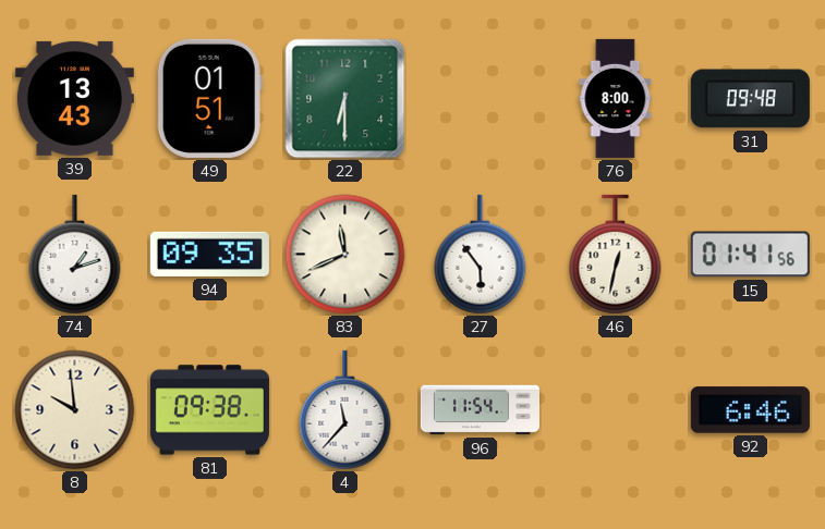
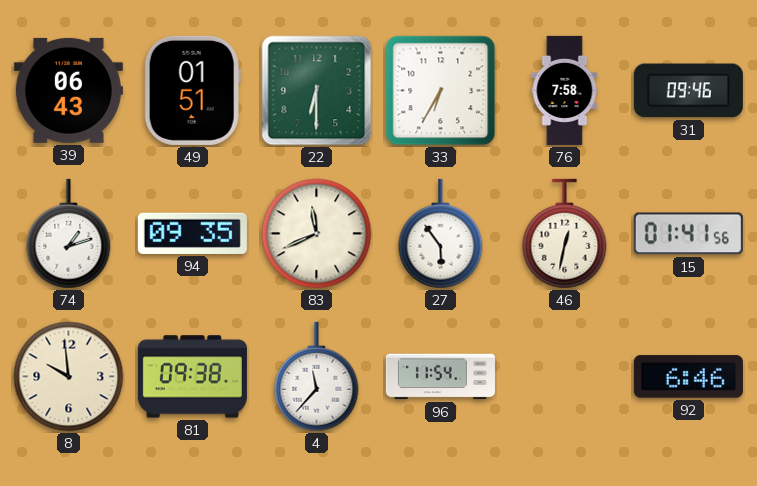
39: 13:43 -> 06:43
33: none -> 6:35
76: 8:00 -> 7:58
31: 09:48 -> 09:46
